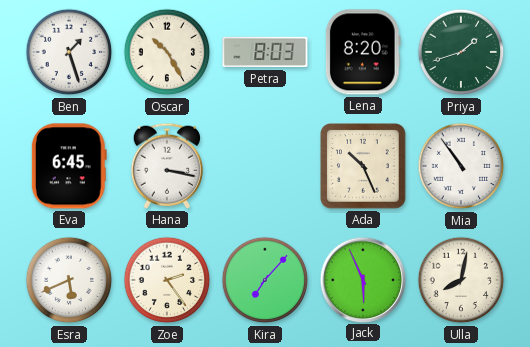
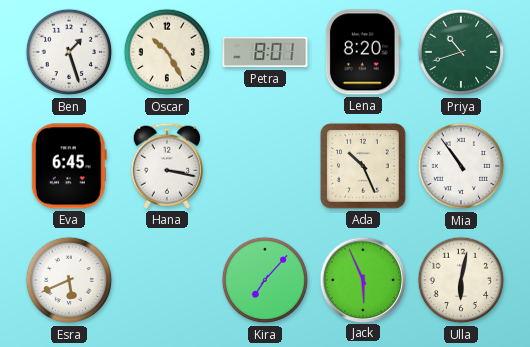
Petra: 8:03 -> 8:01
Priya: 1:42 -> 10:42
Zoe: 2:24 -> none
Ulla: 8:02 -> 6:02
